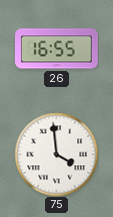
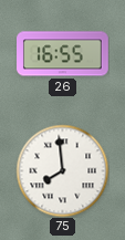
75: 3:59 -> 7:59
